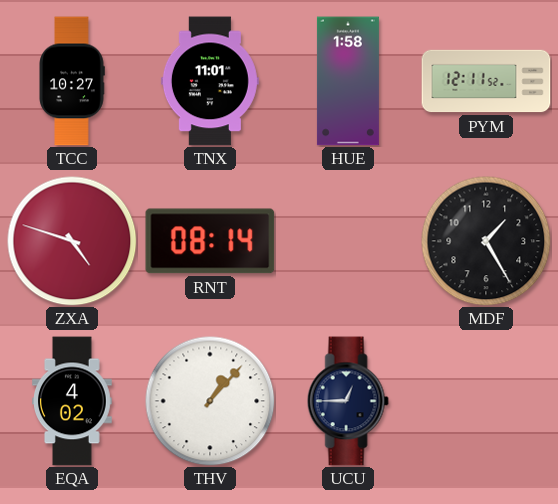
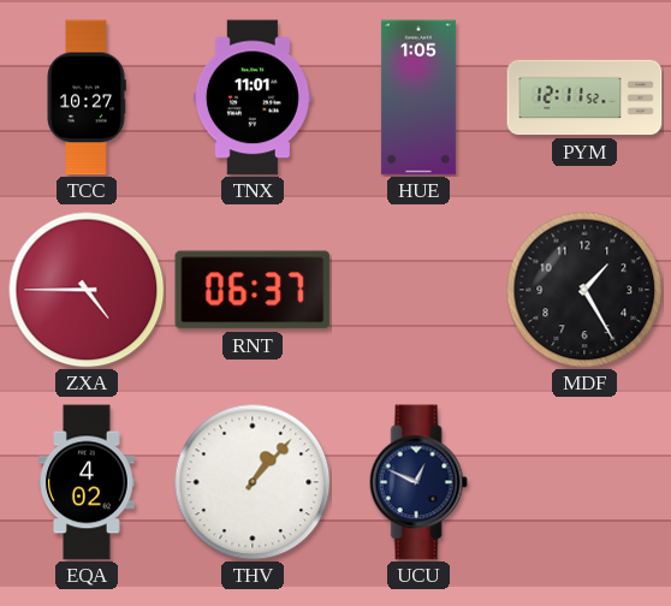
HUE: 1:58 -> 1:05
ZXA: 4:48 -> 4:45
RNT: 08:14 -> 06:37
UCU: 12:45 -> 12:49
